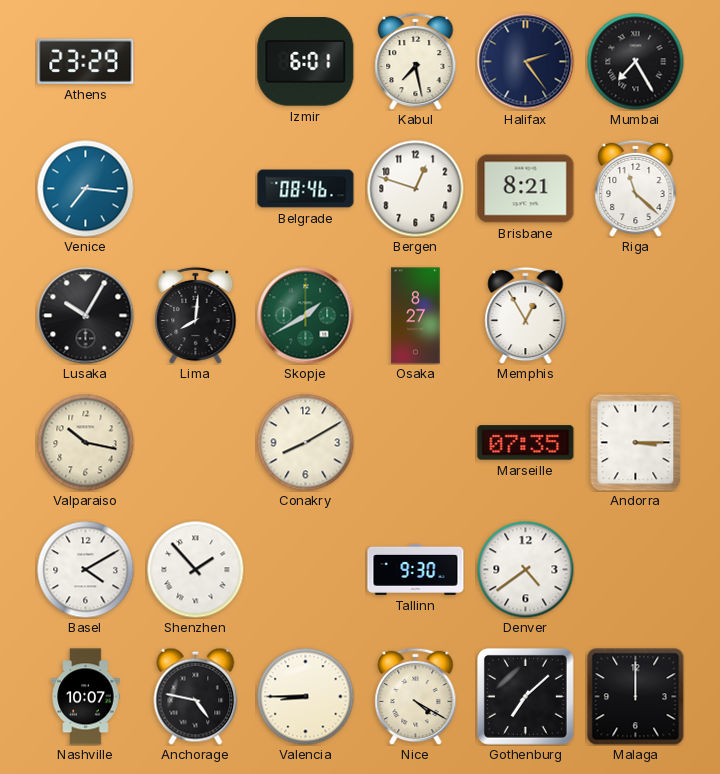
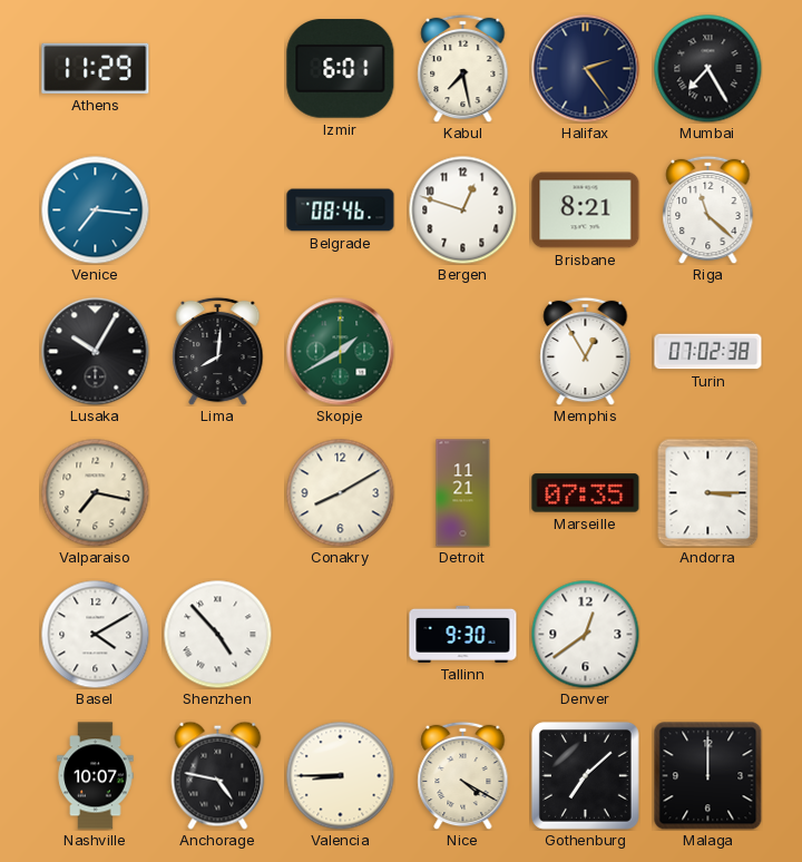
Athens: 23:29 -> 11:29
Osaka: 8:27 -> none
Turin: none -> 07:02
Valparaiso: 10:17 -> 7:17
Detroit: none -> 11:21
Shenzhen: 1:53 -> 4:53
Denver: 4:39 -> 12:39
